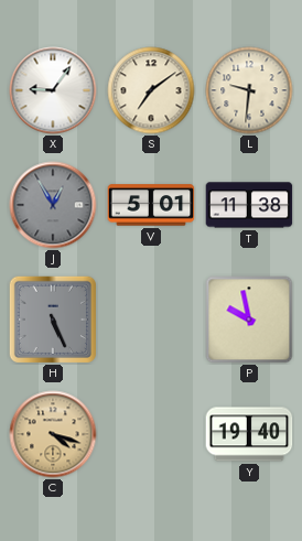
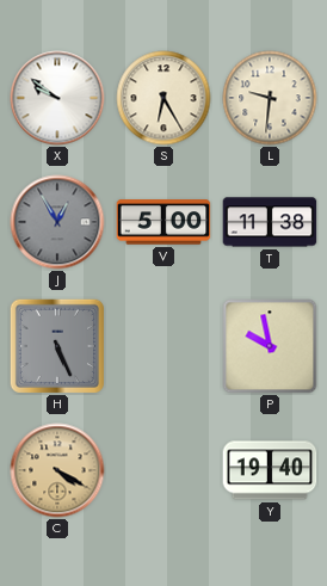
X: 9:06 -> 9:51
S: 7:09 -> 6:25
V: 5:01 -> 5:00
C: 4:18 -> 4:20
